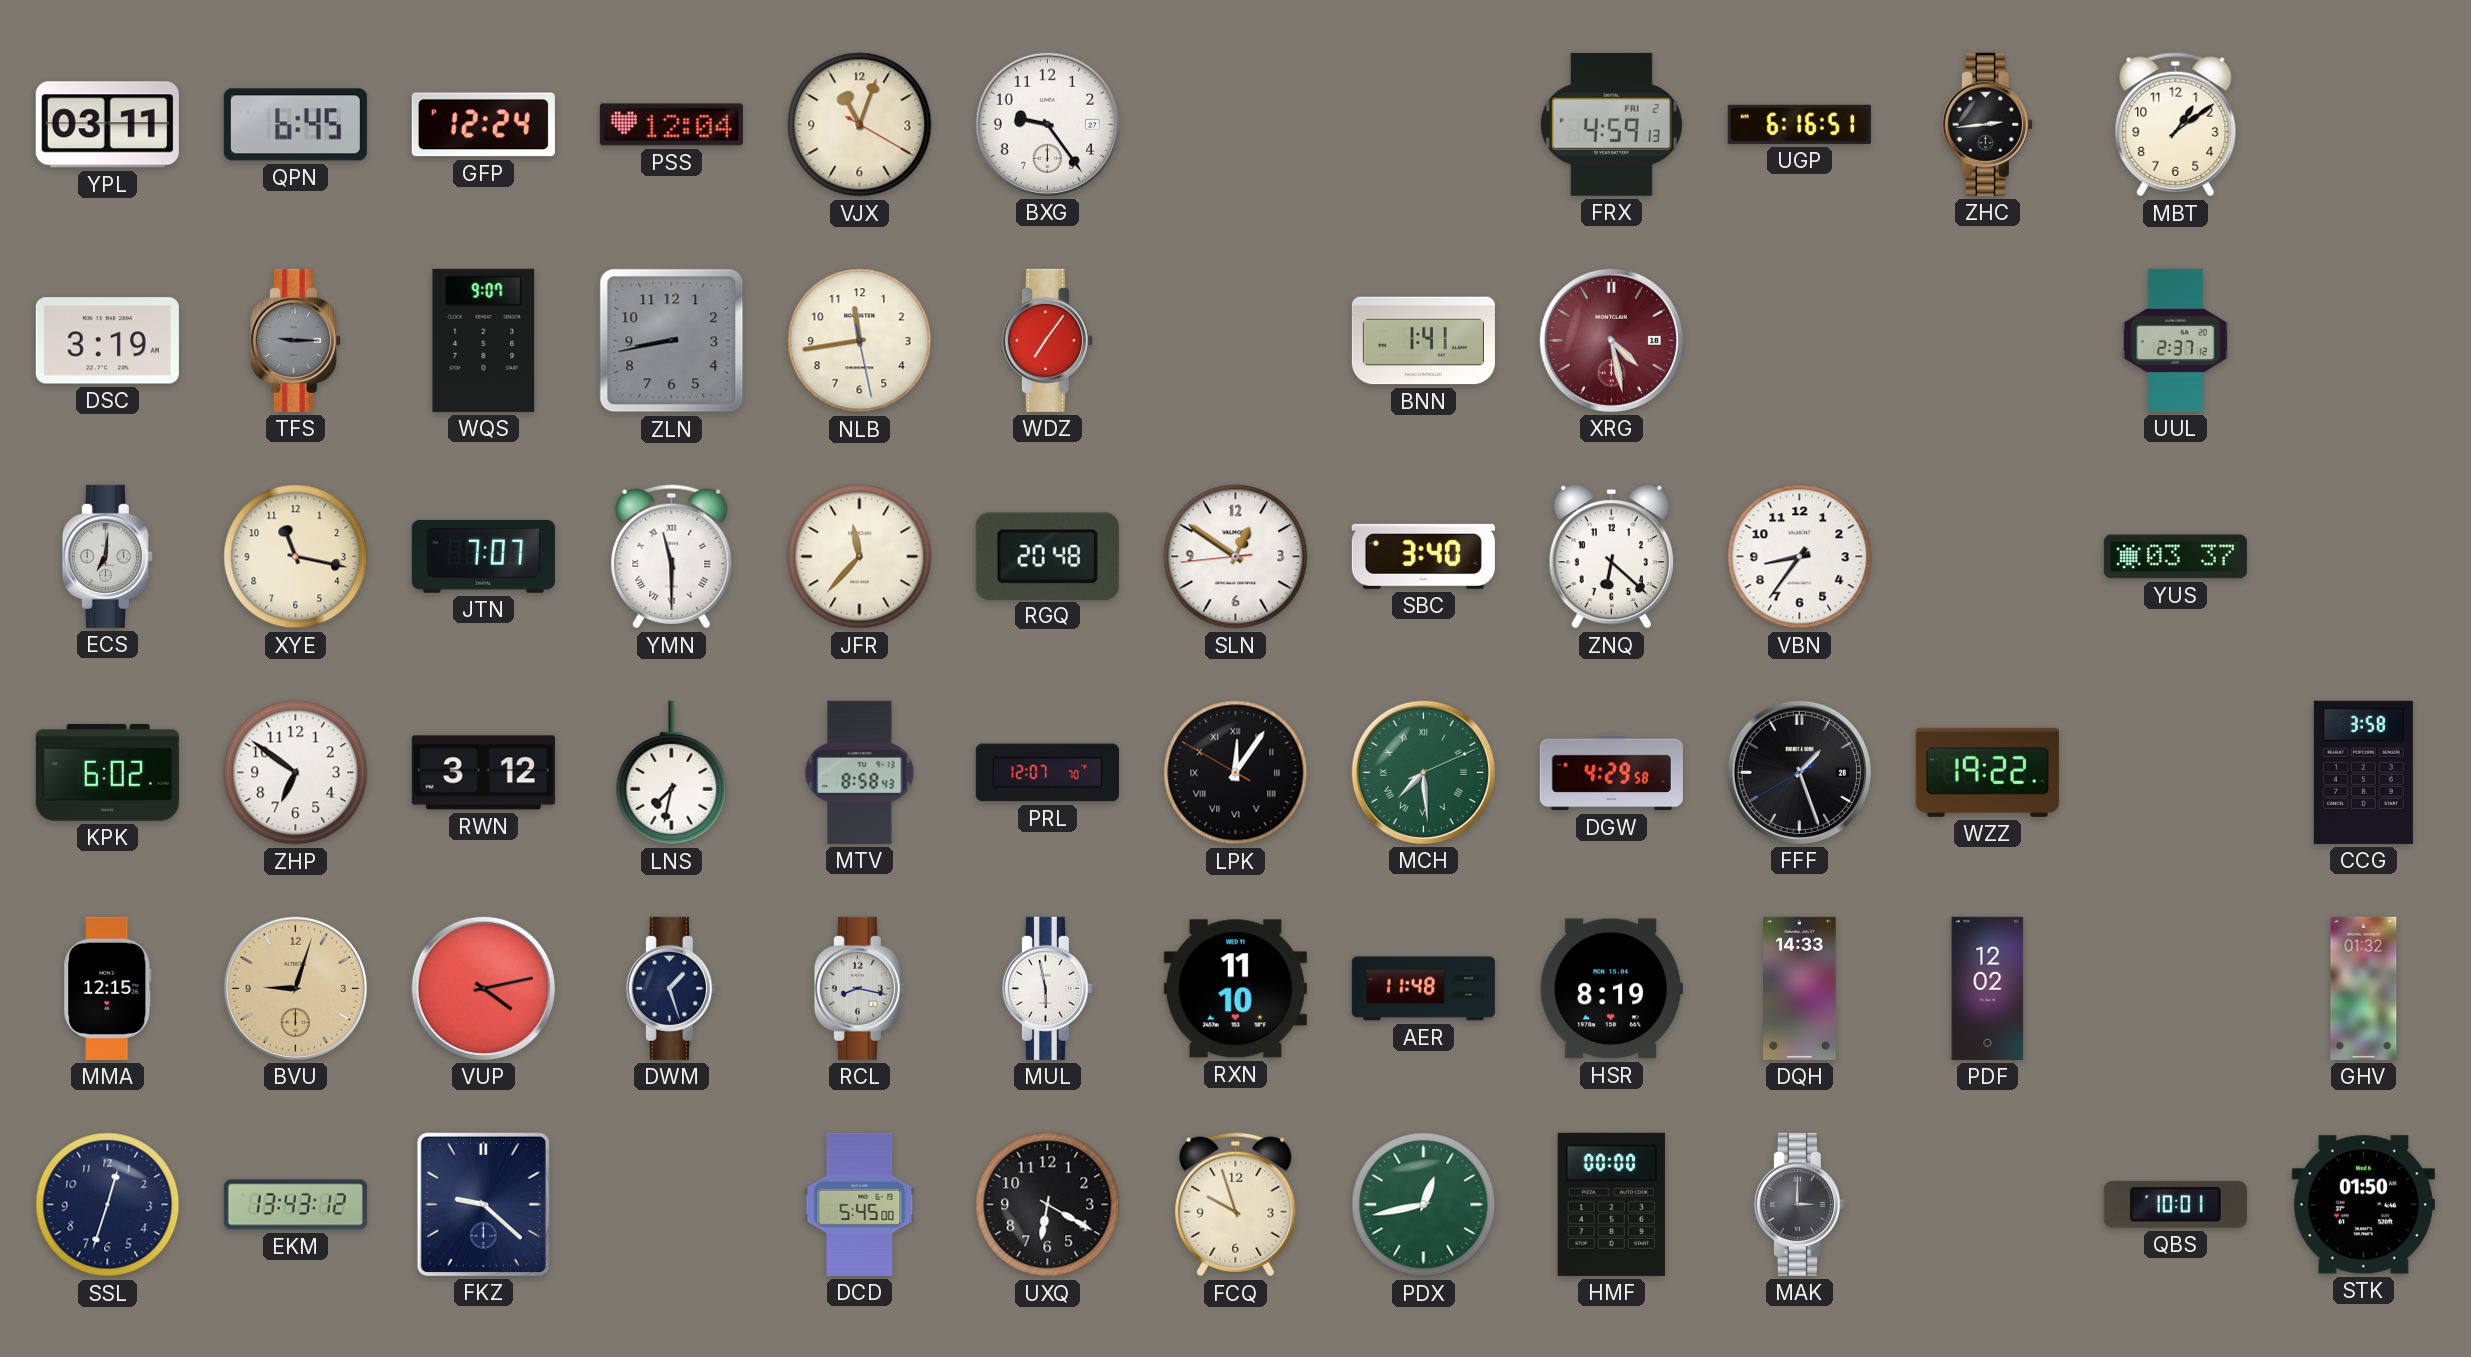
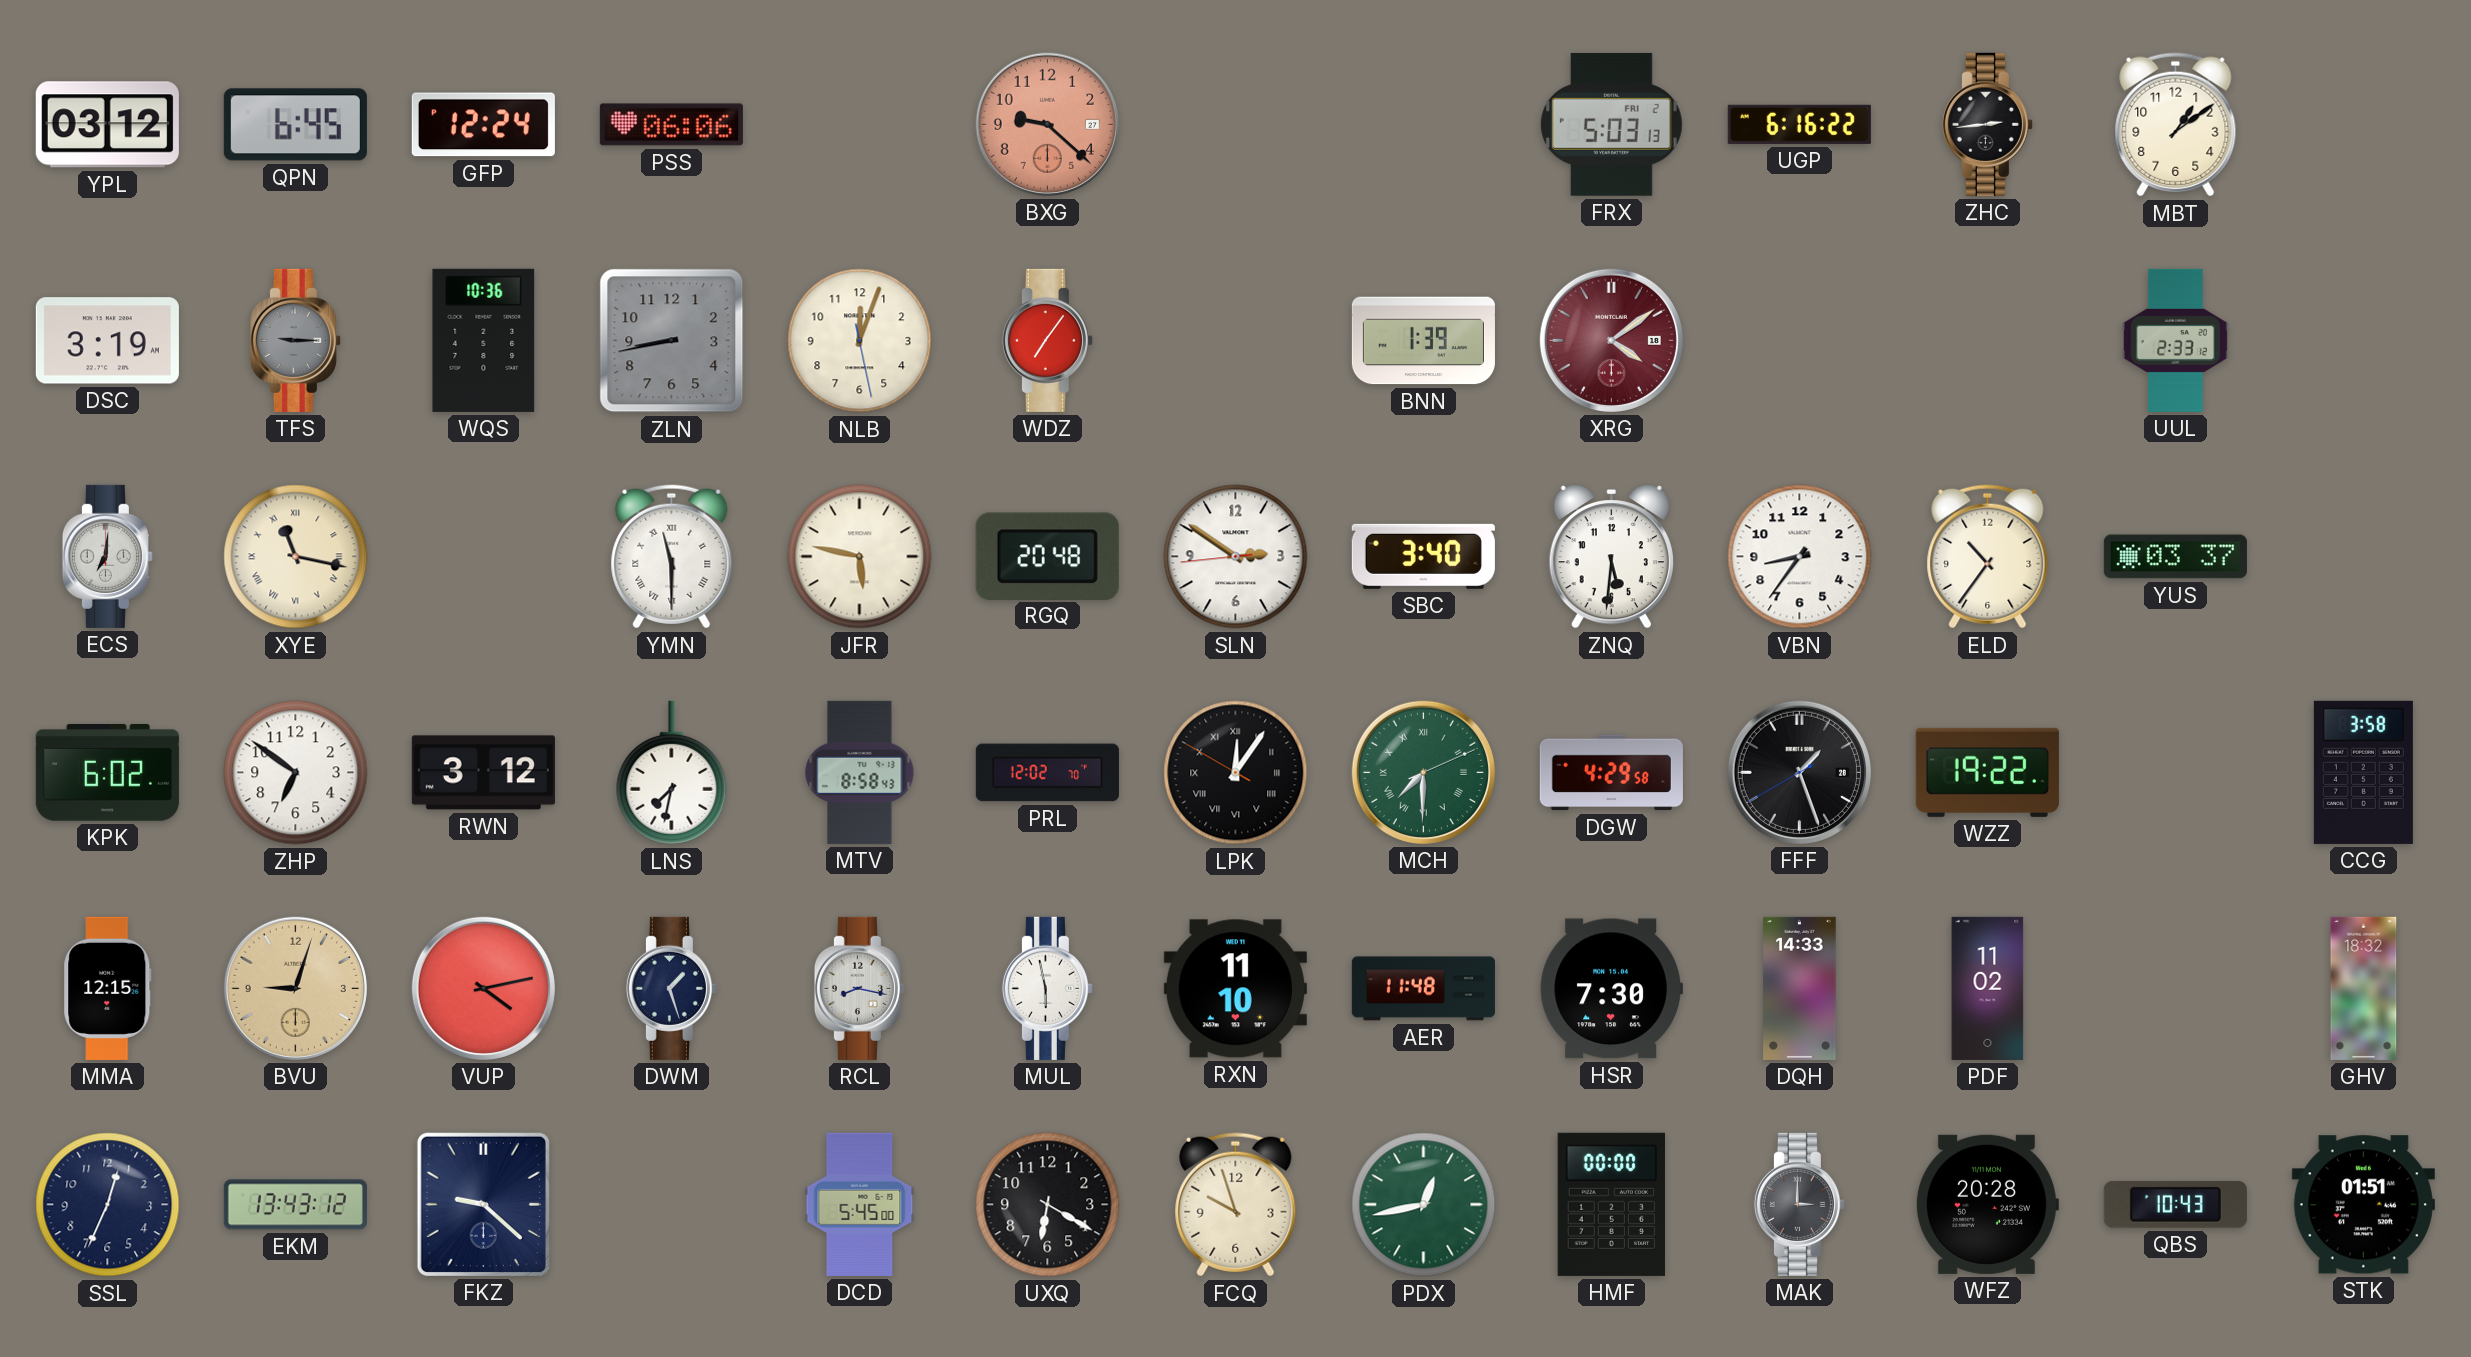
YPL: 03:11 -> 03:12
PSS: 12:04 -> 06:06
VJX: 11:03 -> none
BXG: 9:24 -> 9:22
BXG dial: white -> salmon
FRX: 4:59 -> 5:03
UGP: 6:16:51 -> 6:16:22
WQS: 9:07 -> 10:36
NLB: 11:43 -> 12:03
BNN: 1:41 -> 1:39
XRG: 4:28 -> 4:09
UUL: 2:37 -> 2:33
XYE numerals: Arabic -> Roman
JTN: 7:07 -> none
JFR: 11:37 -> 5:47
SLN: 12:50 -> 2:50
ZNQ: 6:22 -> 5:31
ELD: none -> 10:36
PRL: 12:07 -> 12:02
MCH: 7:29 -> 7:30
HSR: 8:19 -> 7:30
PDF: 12:02 -> 11:02
GHV: 01:32 -> 18:32
SSL: 12:33 -> 12:34
WFZ: none -> 20:28
QBS: 10:01 -> 10:43
STK: 01:50 -> 01:51
